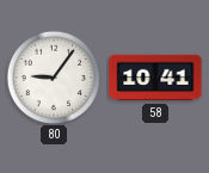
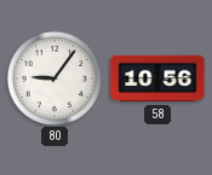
58: 10:41 -> 10:56
